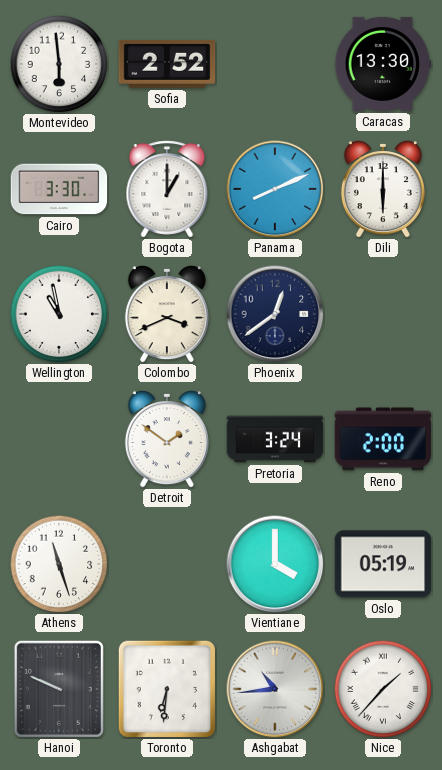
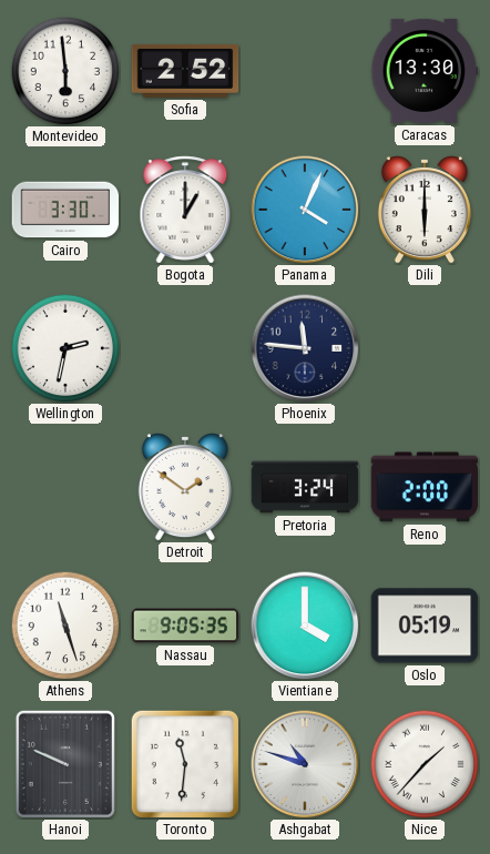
Panama: 8:11 -> 4:04
Wellington: 10:58 -> 2:32
Colombo: 3:41 -> none
Phoenix: 12:39 -> 11:46
Nassau: none -> 9:05
Toronto: 6:31 -> 11:31
Ashgabat: 10:44 -> 10:48
